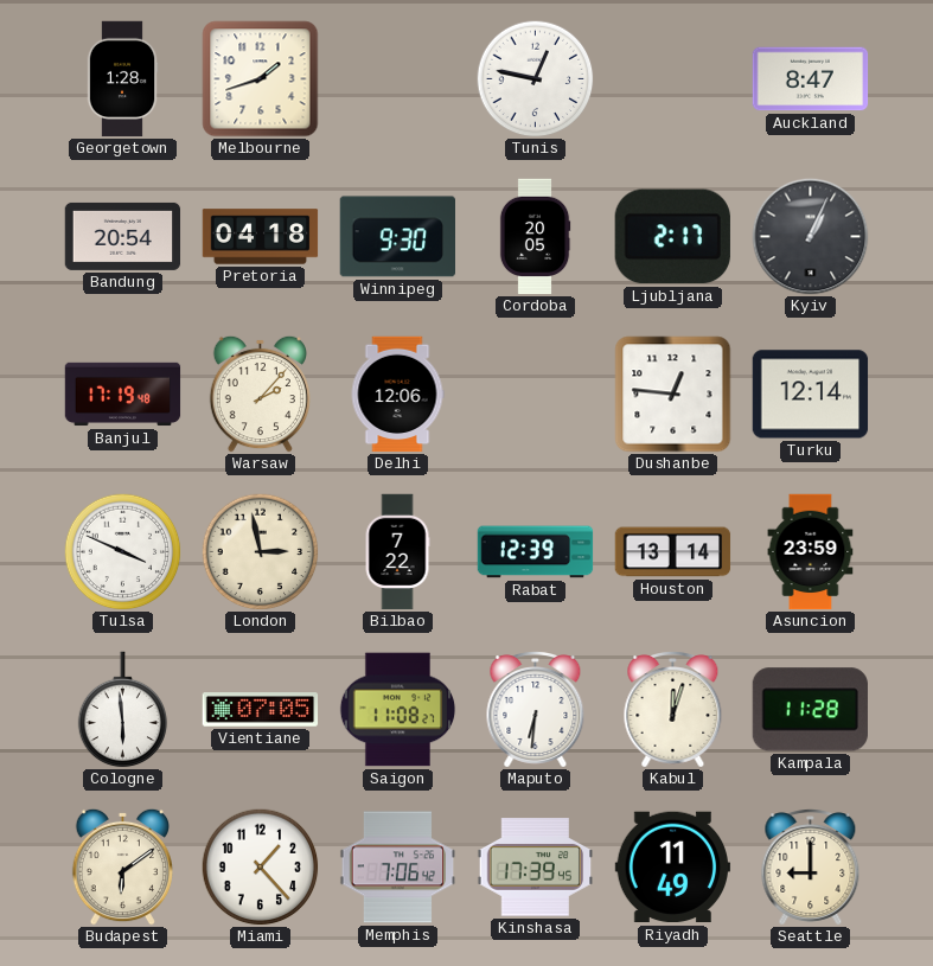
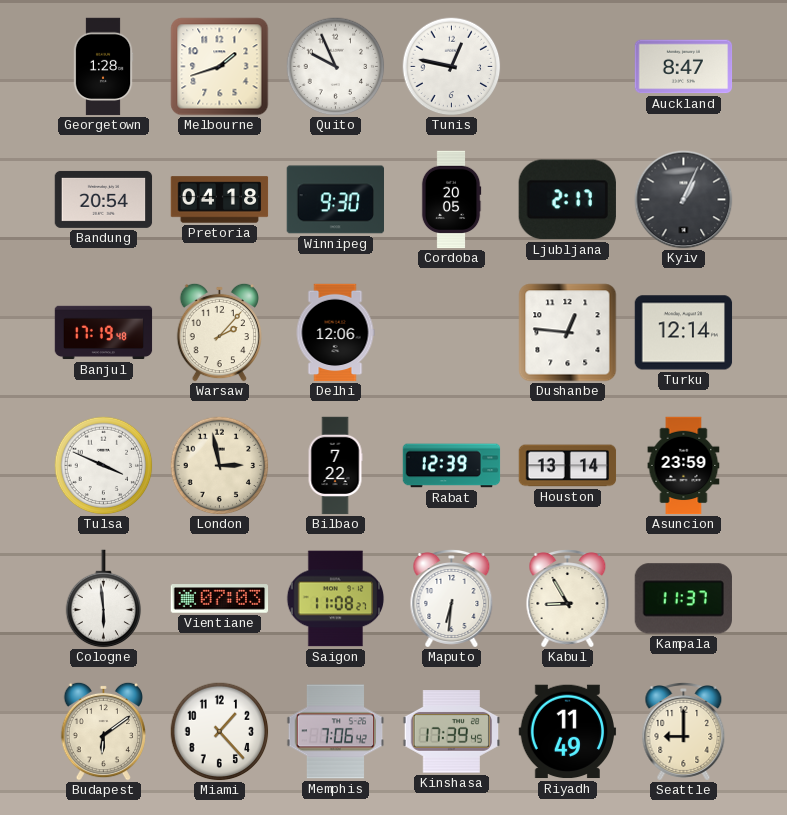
Quito: none -> 9:56
Vientiane: 07:05 -> 07:03
Kabul: 12:03 -> 8:55
Kampala: 11:28 -> 11:37
